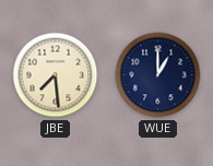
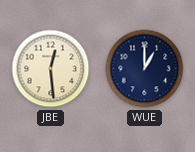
JBE: 7:29 -> 12:29
